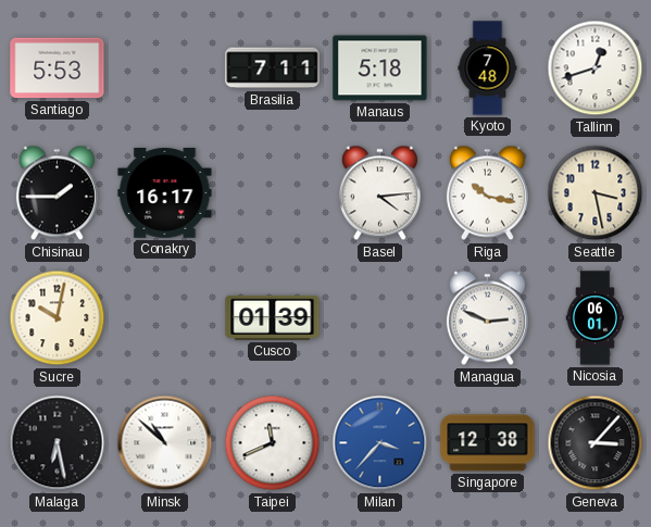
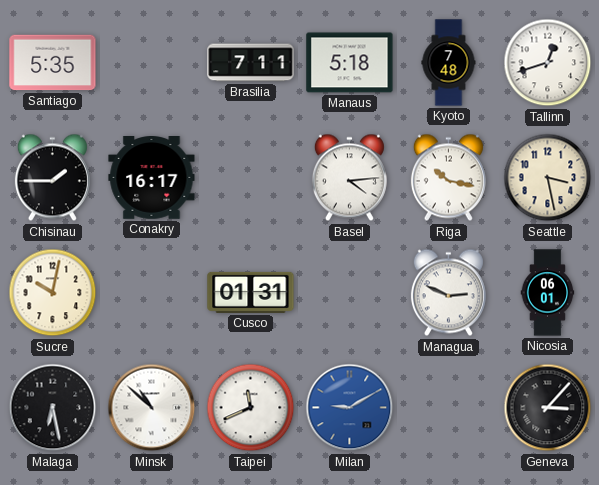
Santiago: 5:53 -> 5:35
Cusco: 01:39 -> 01:31
Milan: 3:37 -> 9:10
Singapore: 12:38 -> none
